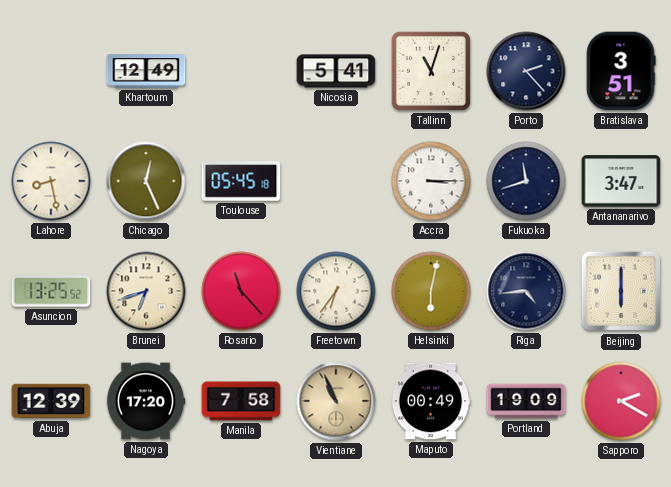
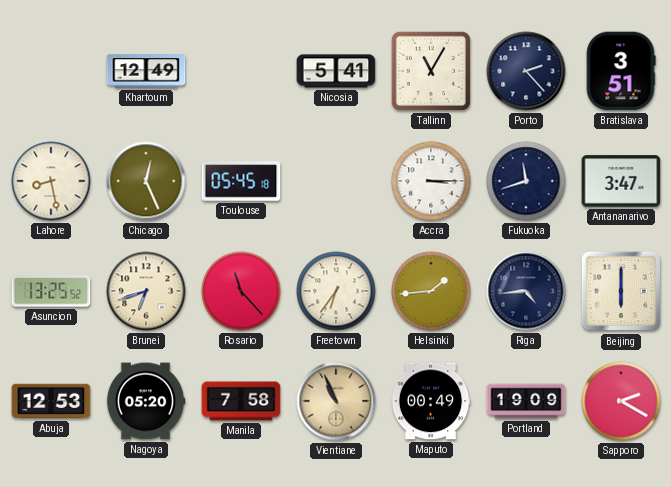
Tallinn: 11:03 -> 11:05
Helsinki: 6:02 -> 1:44
Abuja: 12:39 -> 12:53
Nagoya: 17:20 -> 05:20
